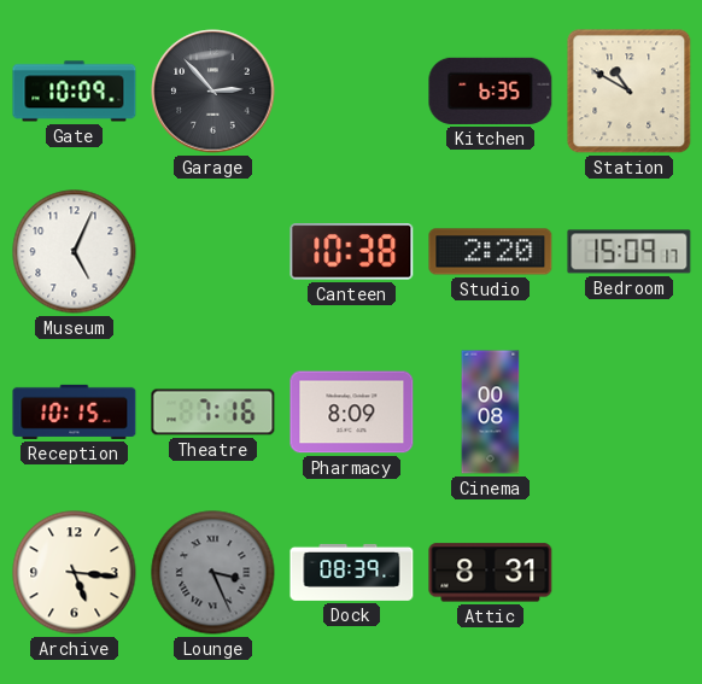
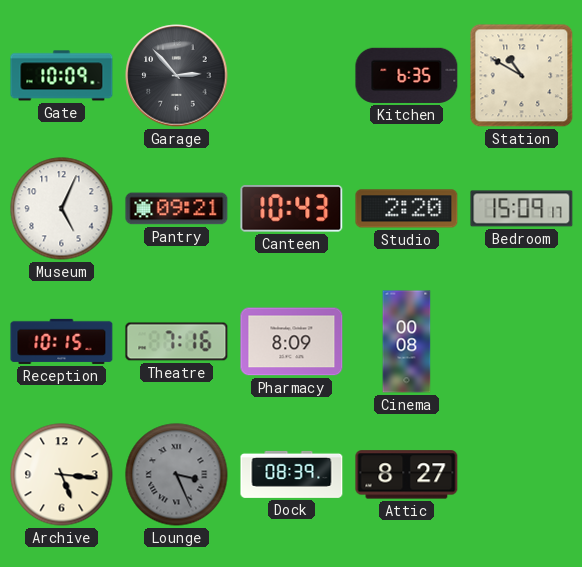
Pantry: none -> 09:21
Canteen: 10:38 -> 10:43
Attic: 8:31 -> 8:27
